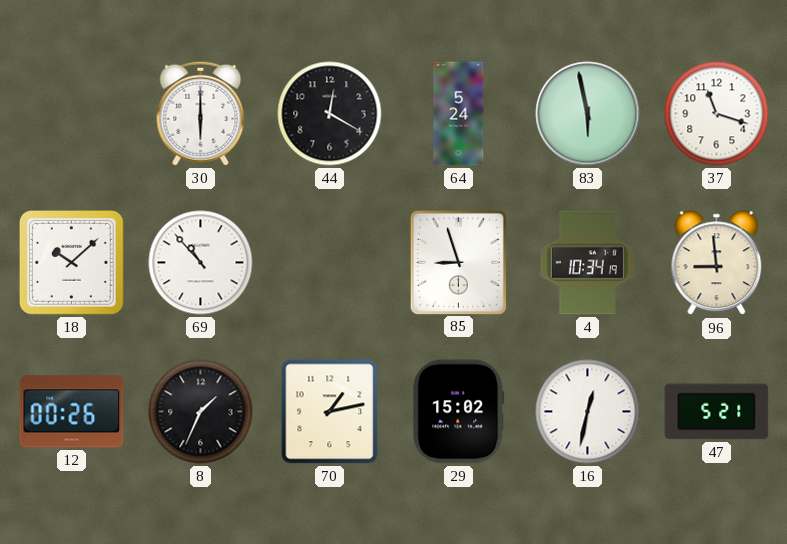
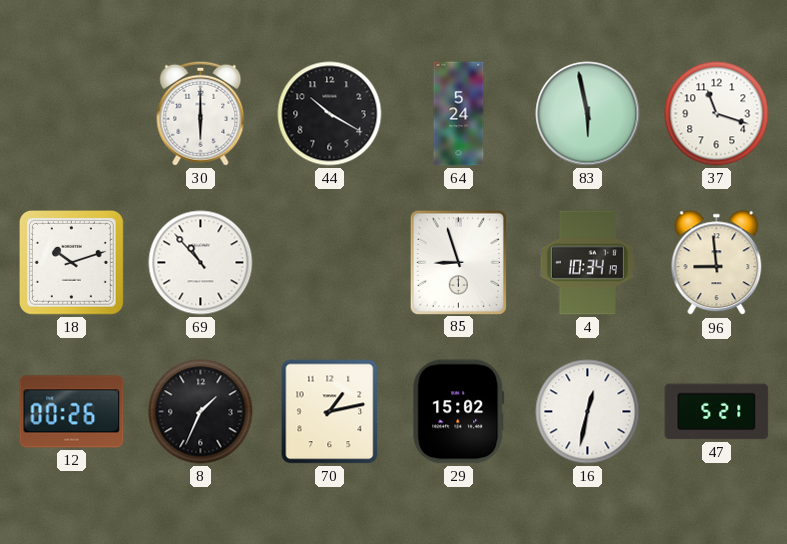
44: 12:20 -> 10:20
18: 10:08 -> 10:12
